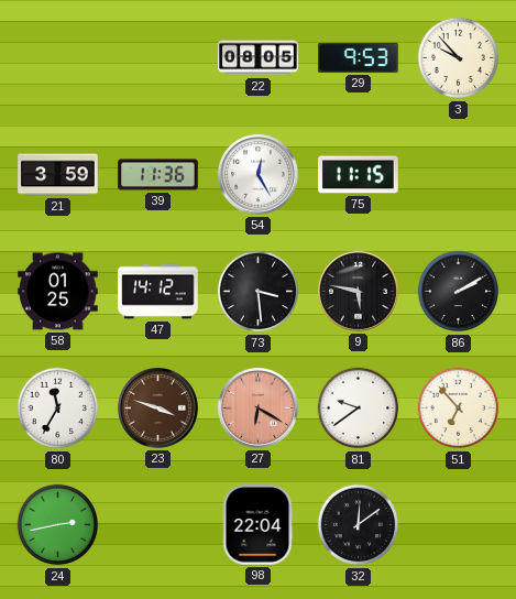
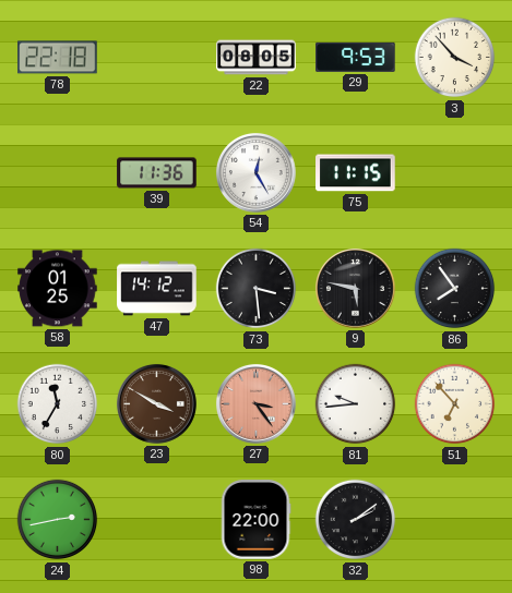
78: none -> 22:18
3: 9:53 -> 3:53
21: 3:59 -> none
86: 2:10 -> 7:54
23: 3:48 -> 3:50
27: 6:20 -> 3:24
81: 9:39 -> 9:44
98: 22:04 -> 22:00
32: 12:09 -> 2:09
